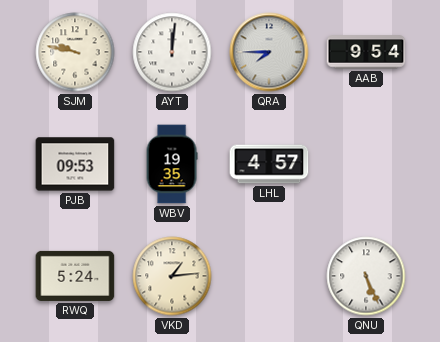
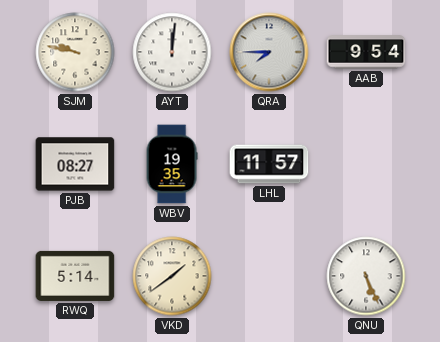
PJB: 09:53 -> 08:27
LHL: 4:57 -> 11:57
RWQ: 5:24 -> 5:14
VKD: 1:14 -> 1:39
